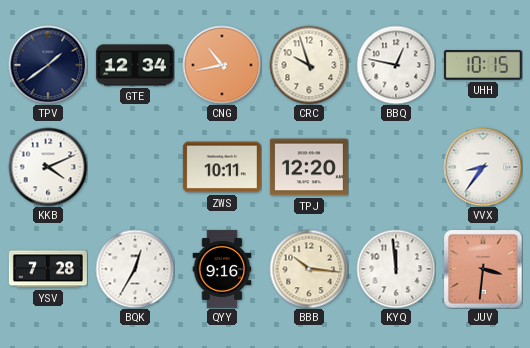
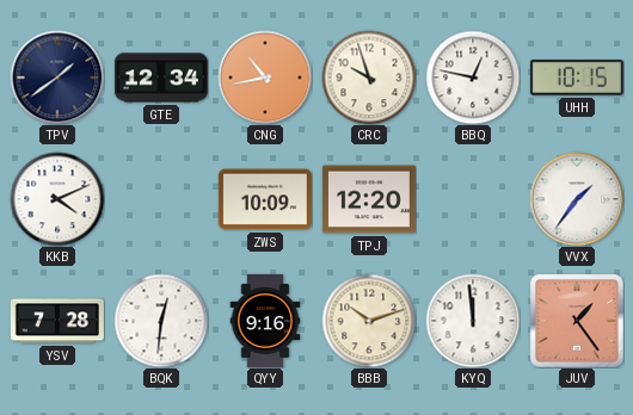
ZWS: 10:11 -> 10:09
VVX: 8:36 -> 1:36
BQK: 12:35 -> 12:31
BBB: 10:16 -> 10:12
JUV: 3:31 -> 1:24
